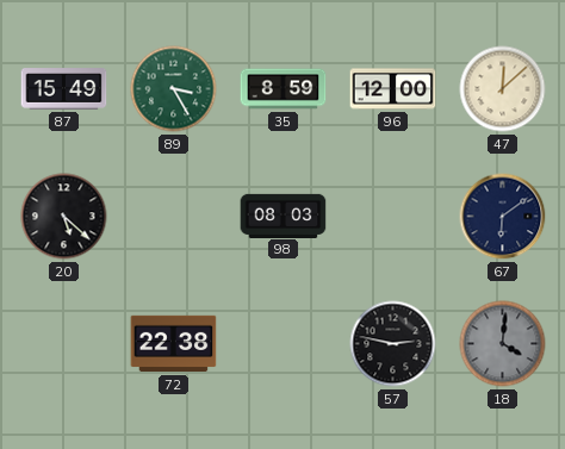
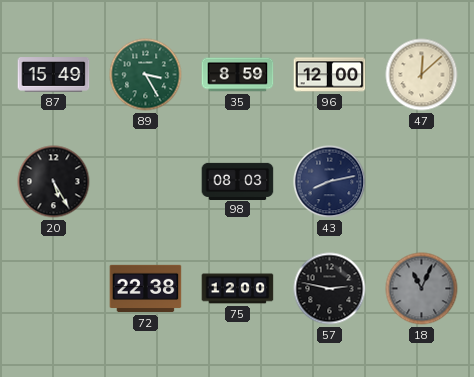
20: 5:22 -> 5:25
43: none -> 8:13
67: 6:09 -> none
75: none -> 12:00
18: 4:01 -> 11:04
